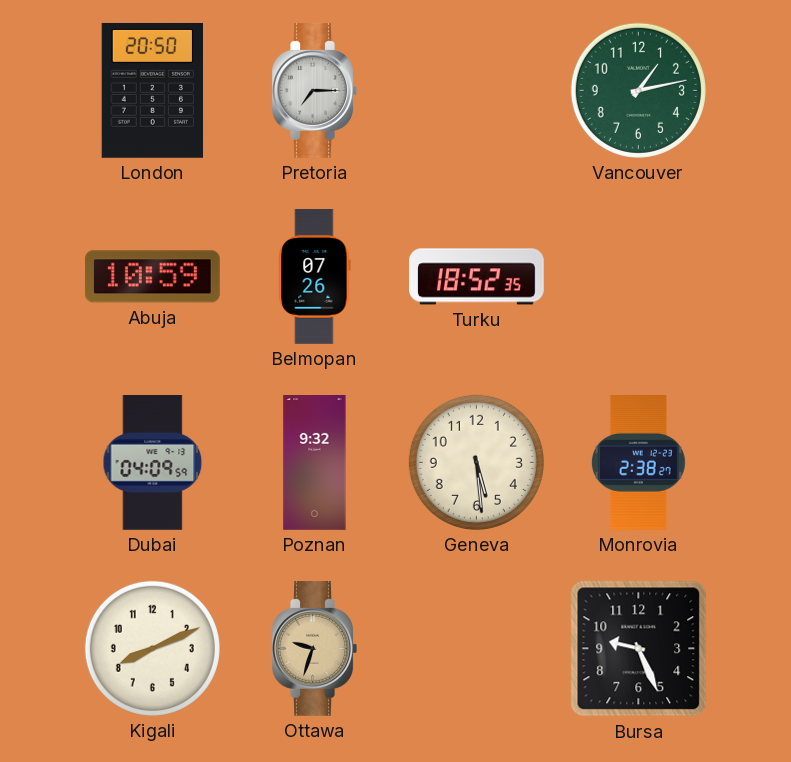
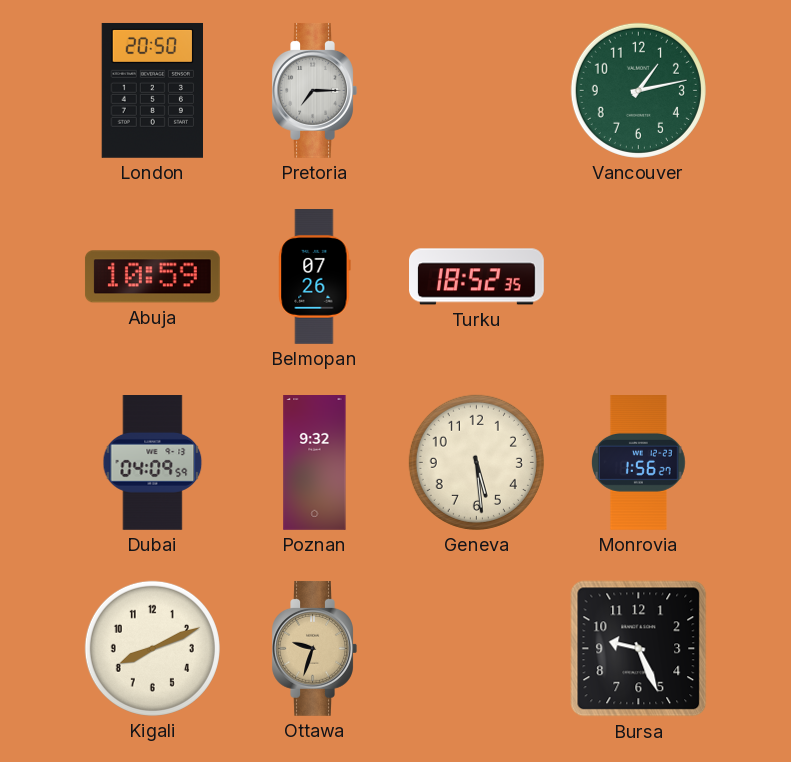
Monrovia: 2:38 -> 1:56
